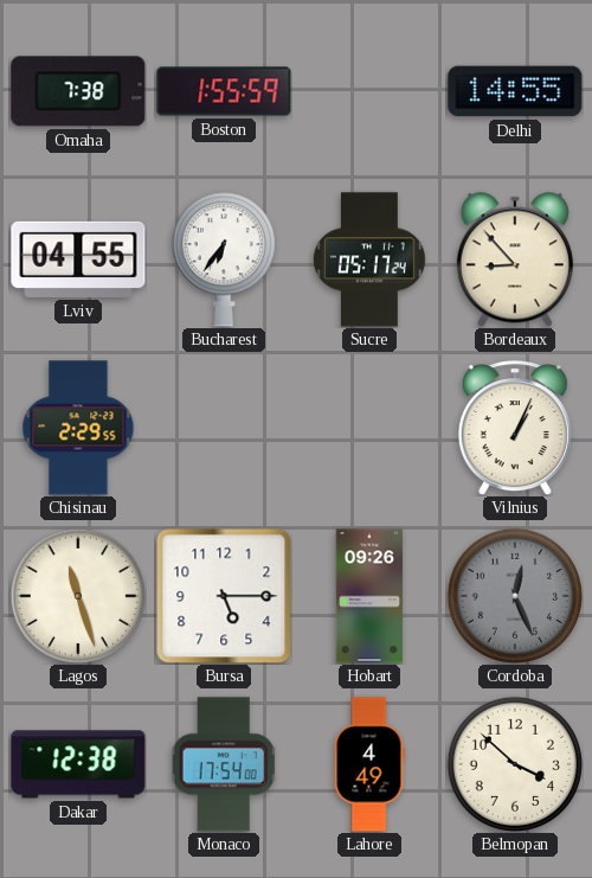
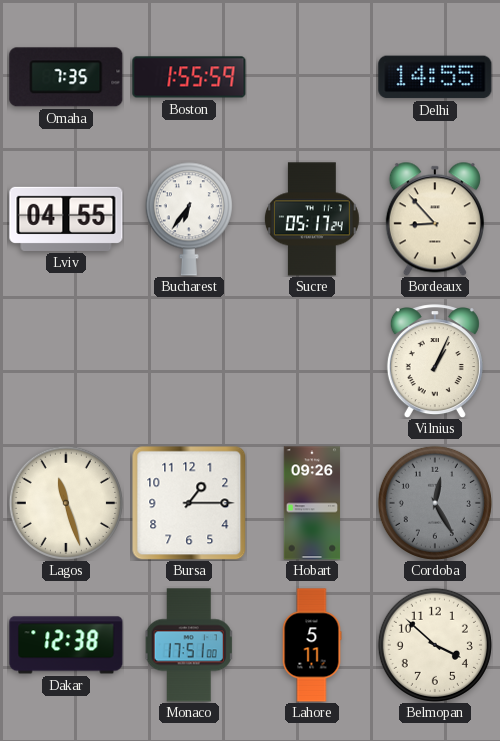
Omaha: 7:38 -> 7:35
Chisinau: 2:29 -> none
Bursa: 5:15 -> 1:15
Cordoba: 12:26 -> 12:25
Monaco: 17:54 -> 17:51
Lahore: 4:49 -> 5:11
